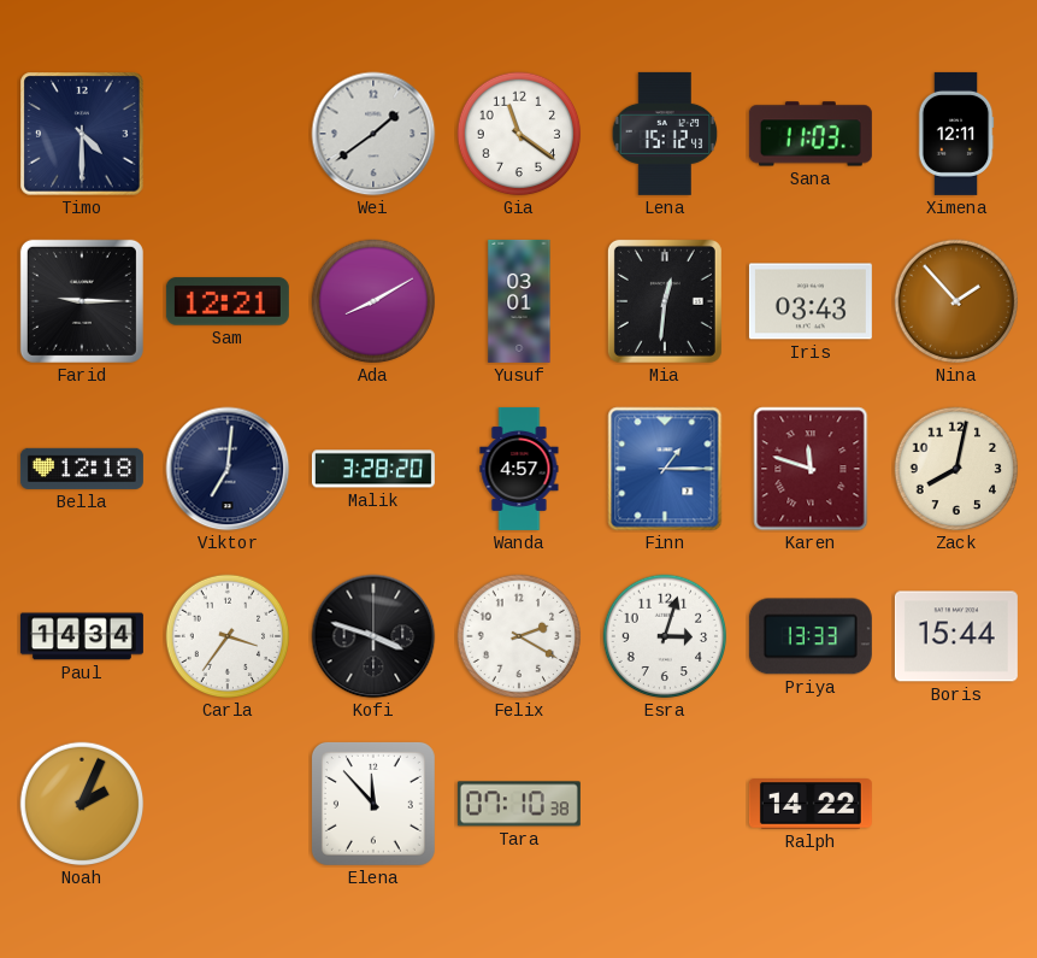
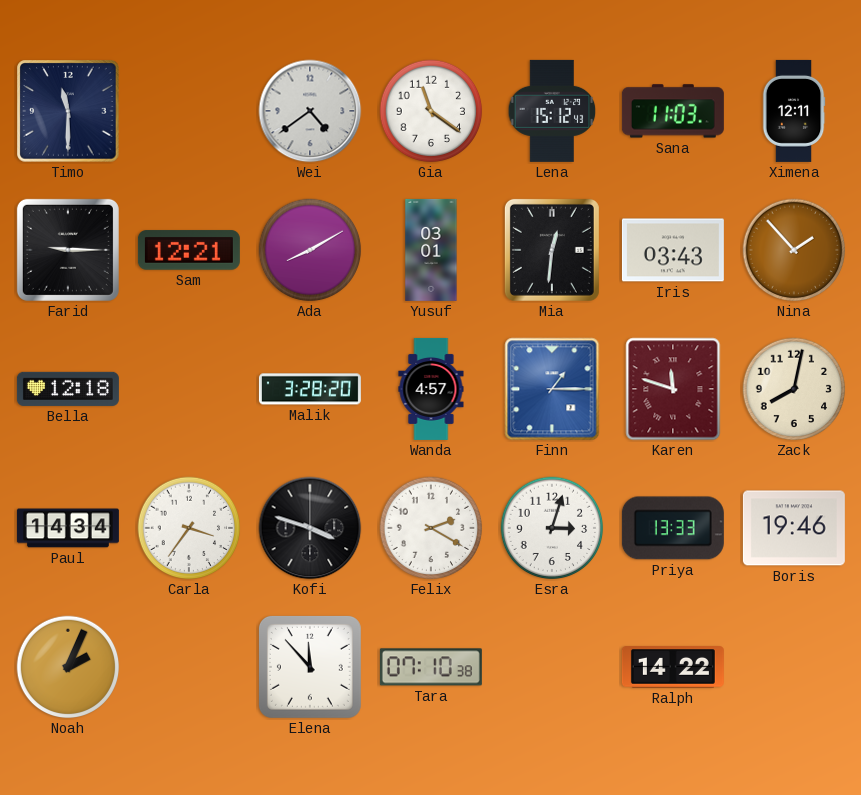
Timo: 4:30 -> 11:30
Wei: 1:39 -> 4:39
Viktor: 7:01 -> none
Boris: 15:44 -> 19:46
